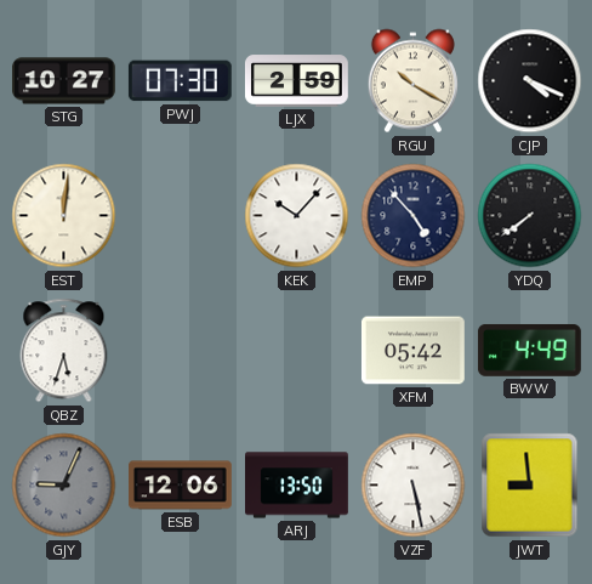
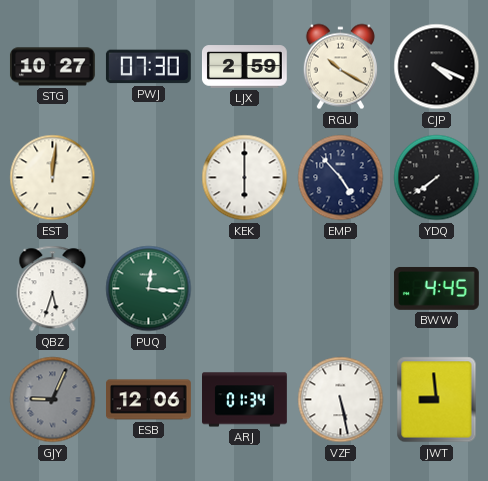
KEK: 10:07 -> 6:00
PUQ: none -> 12:16
XFM: 05:42 -> none
BWW: 4:49 -> 4:45
ARJ: 13:50 -> 01:34
